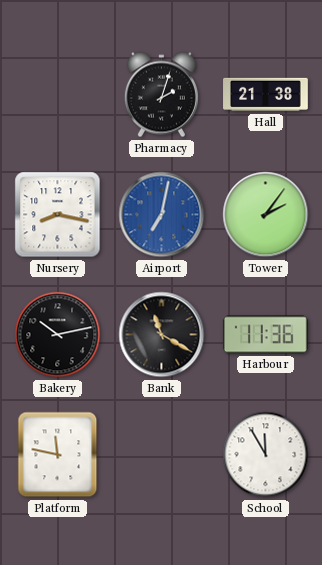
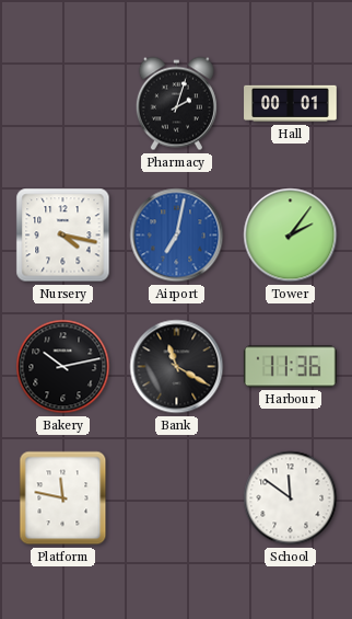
Hall: 21:38 -> 00:01
Nursery: 8:17 -> 4:17
School: 11:55 -> 11:51
